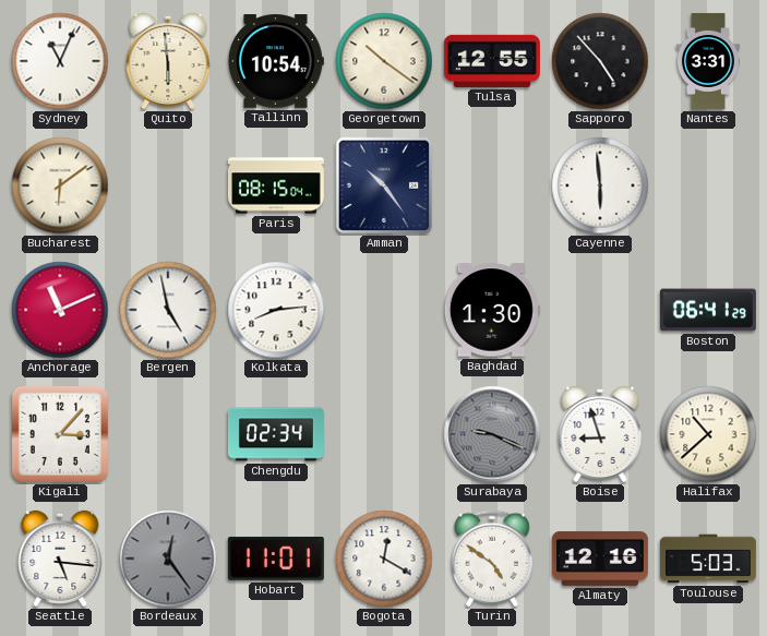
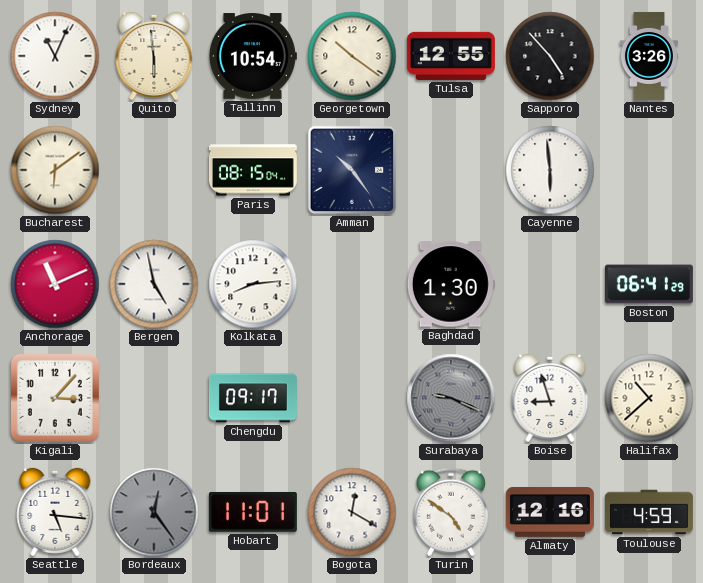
Nantes: 3:31 -> 3:26
Chengdu: 02:34 -> 09:17
Toulouse: 5:03 -> 4:59
